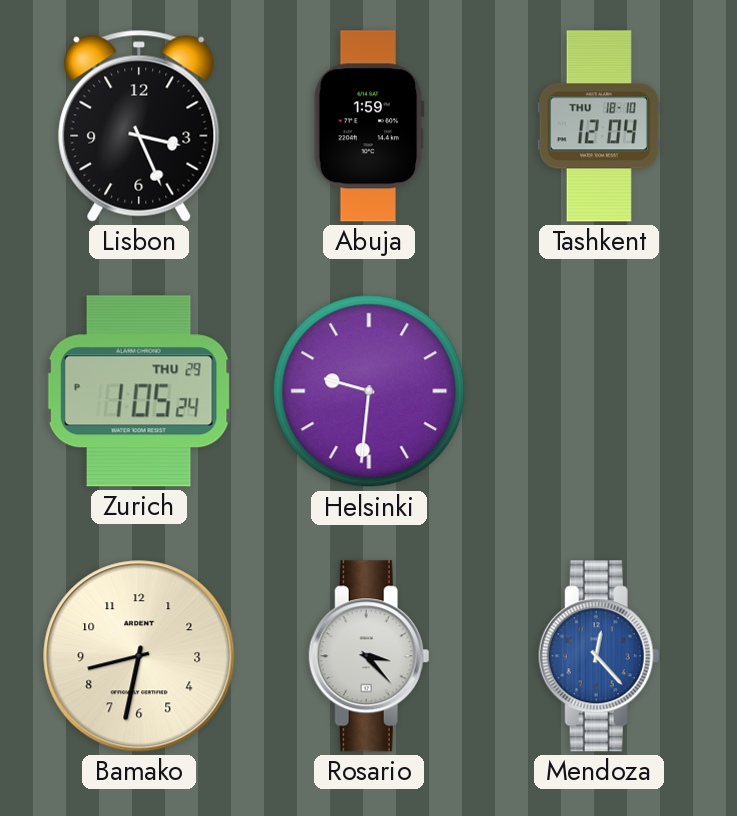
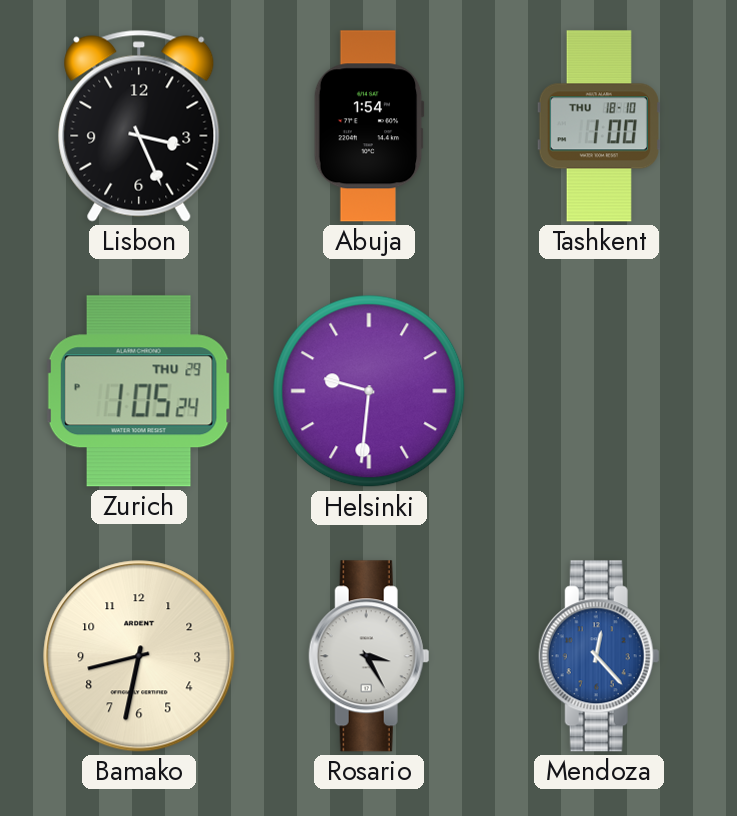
Abuja: 1:59 -> 1:54
Tashkent: 12:04 -> 1:00
Rosario: 3:23 -> 3:25
